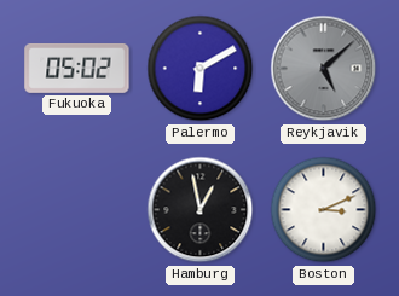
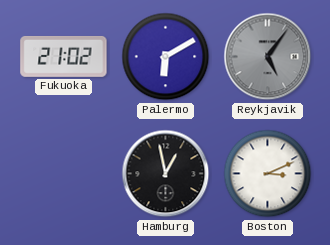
Fukuoka: 05:02 -> 21:02
Reykjavik: 5:08 -> 5:06
